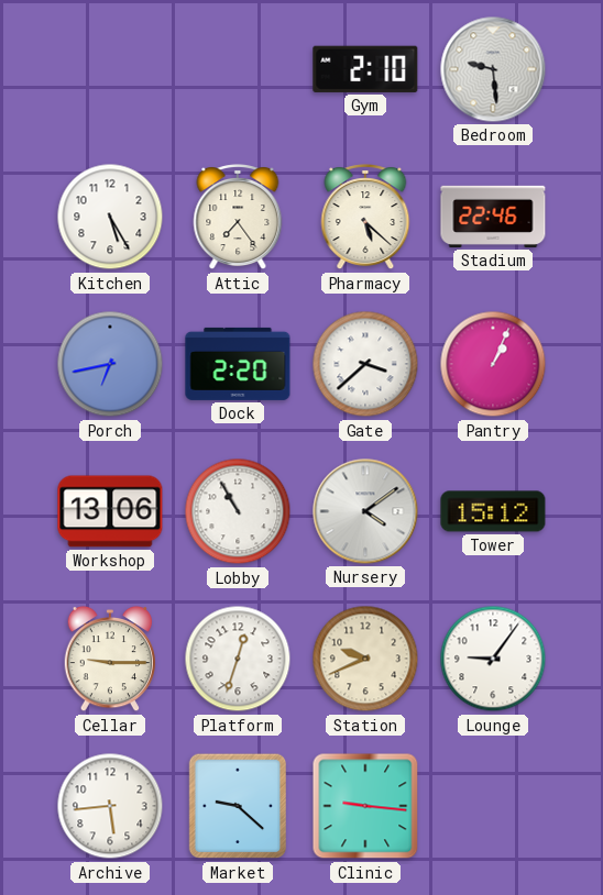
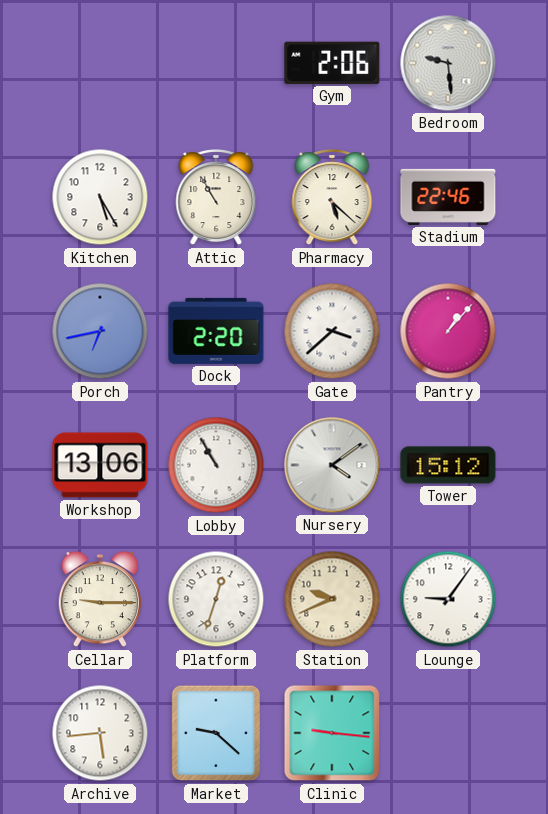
Gym: 2:10 -> 2:06
Attic: 7:24 -> 10:55
Pantry: 1:04 -> 1:07
